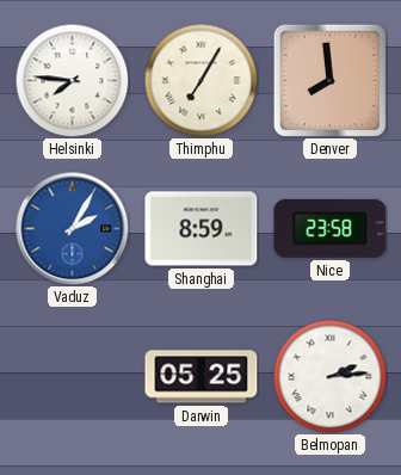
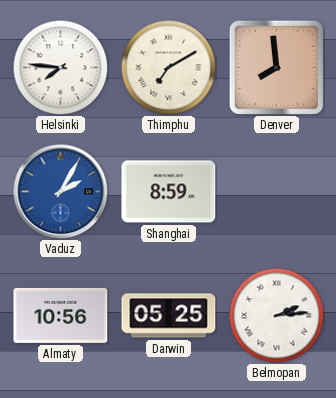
Thimphu: 7:05 -> 7:10
Nice: 23:58 -> none
Almaty: none -> 10:56
